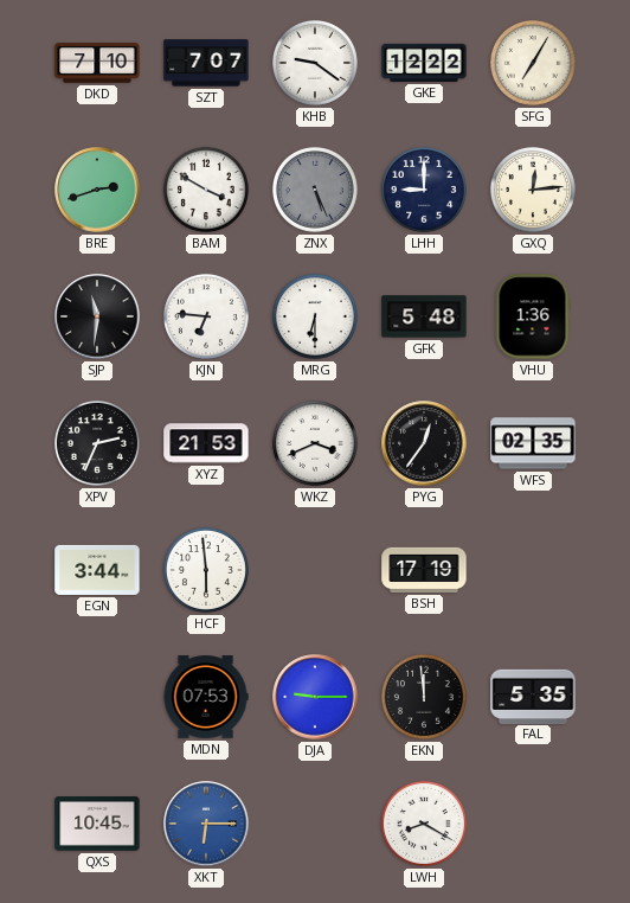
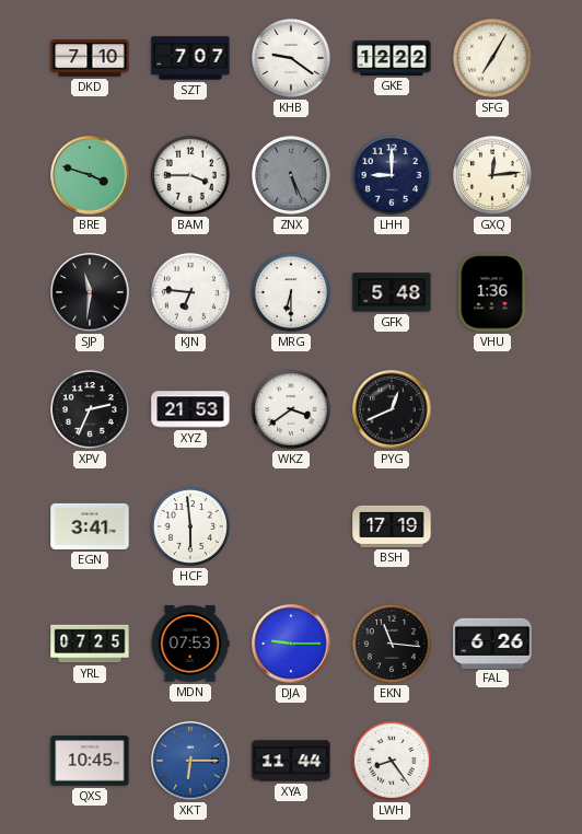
BRE: 2:42 -> 3:48
BAM: 3:50 -> 3:45
WKZ: 3:41 -> 3:39
PYG: 12:36 -> 12:41
WFS: 02:35 -> none
EGN: 3:44 -> 3:41
YRL: none -> 07:25
EKN: 11:59 -> 11:16
FAL: 5:35 -> 6:26
XYA: none -> 11:44
LWH: 8:20 -> 8:24
